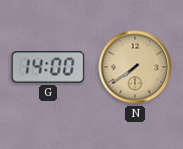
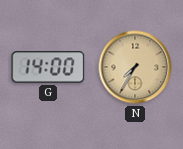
N: 7:39 -> 7:35
